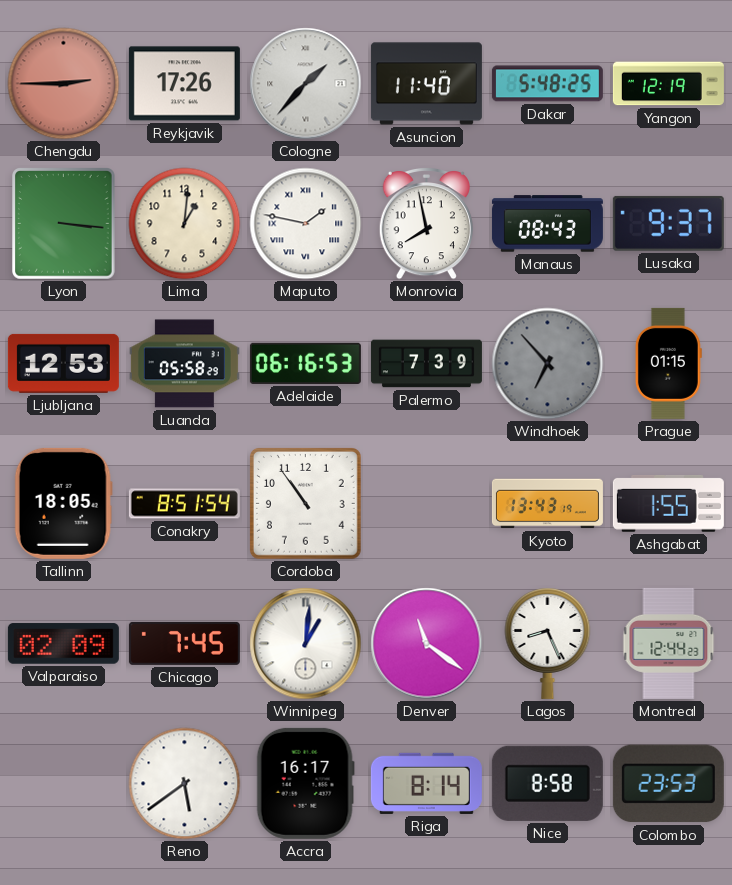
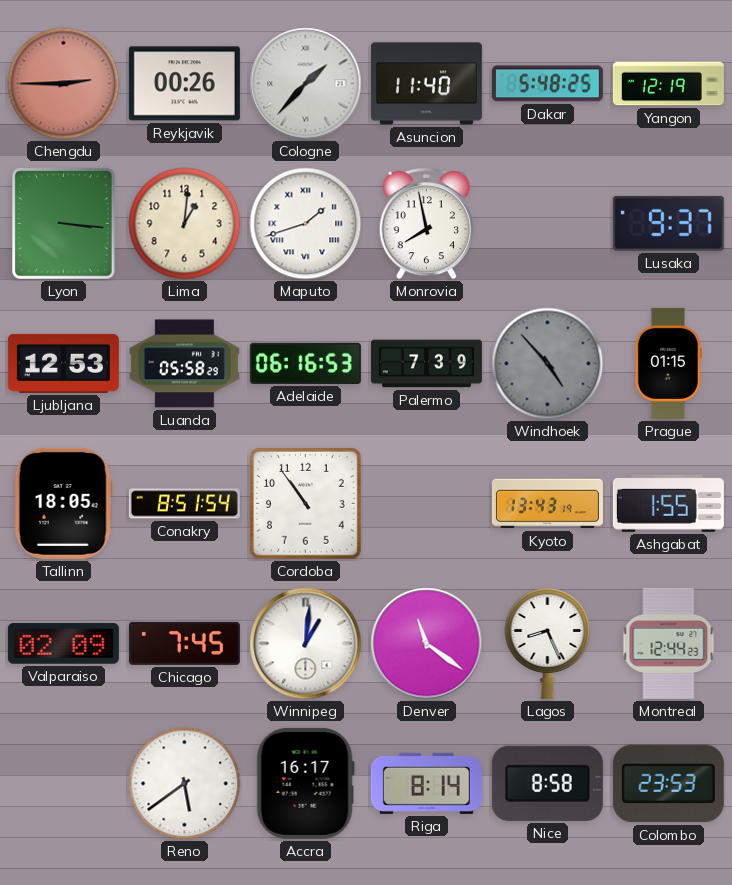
Reykjavik: 17:26 -> 00:26
Maputo: 1:47 -> 1:42
Manaus: 08:43 -> none
Windhoek: 6:53 -> 4:53
